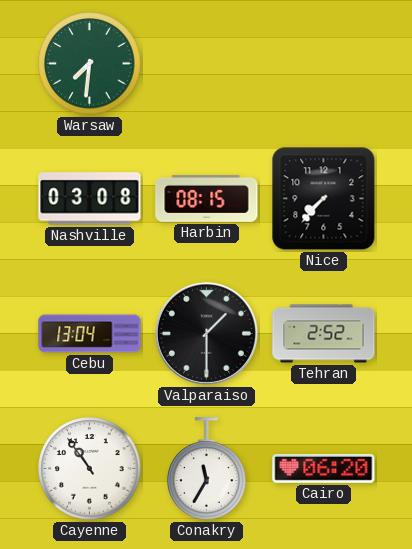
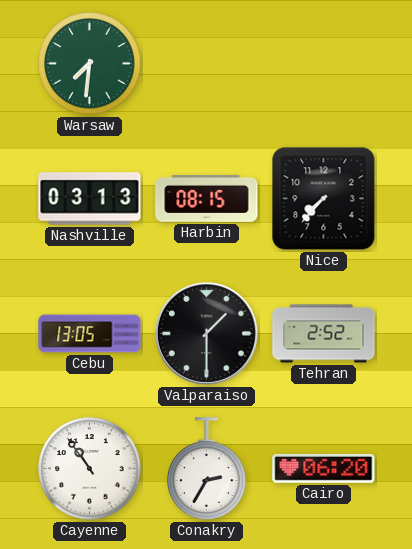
Nashville: 03:08 -> 03:13
Cebu: 13:04 -> 13:05
Conakry: 11:35 -> 2:35
